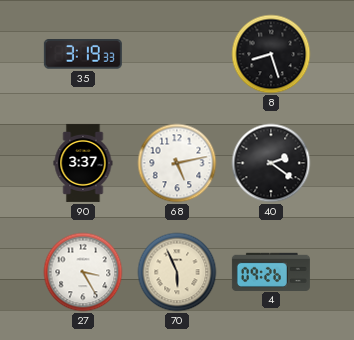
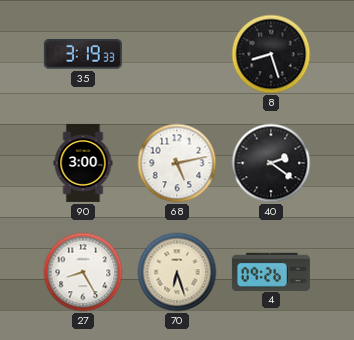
90: 3:37 -> 3:00
27: 3:25 -> 8:25
70: 5:56 -> 6:27
